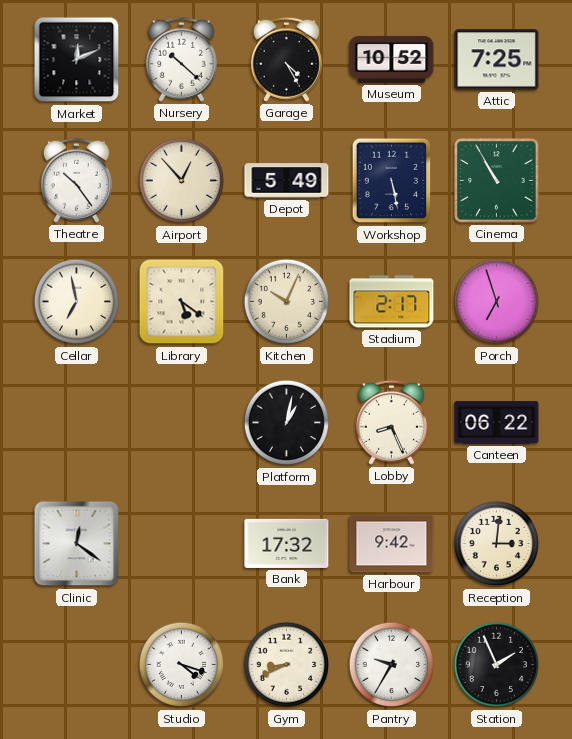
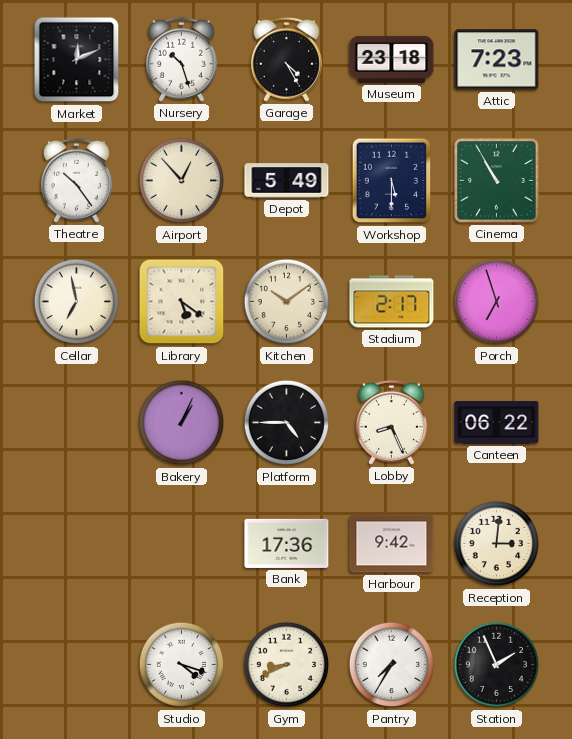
Nursery: 10:22 -> 10:27
Museum: 10:52 -> 23:18
Attic: 7:25 -> 7:23
Workshop: 5:28 -> 5:30
Kitchen: 10:04 -> 10:09
Bakery: none -> 1:04
Platform: 1:02 -> 4:45
Clinic: 12:21 -> none
Bank: 17:32 -> 17:36
Pantry: 9:35 -> 7:35
